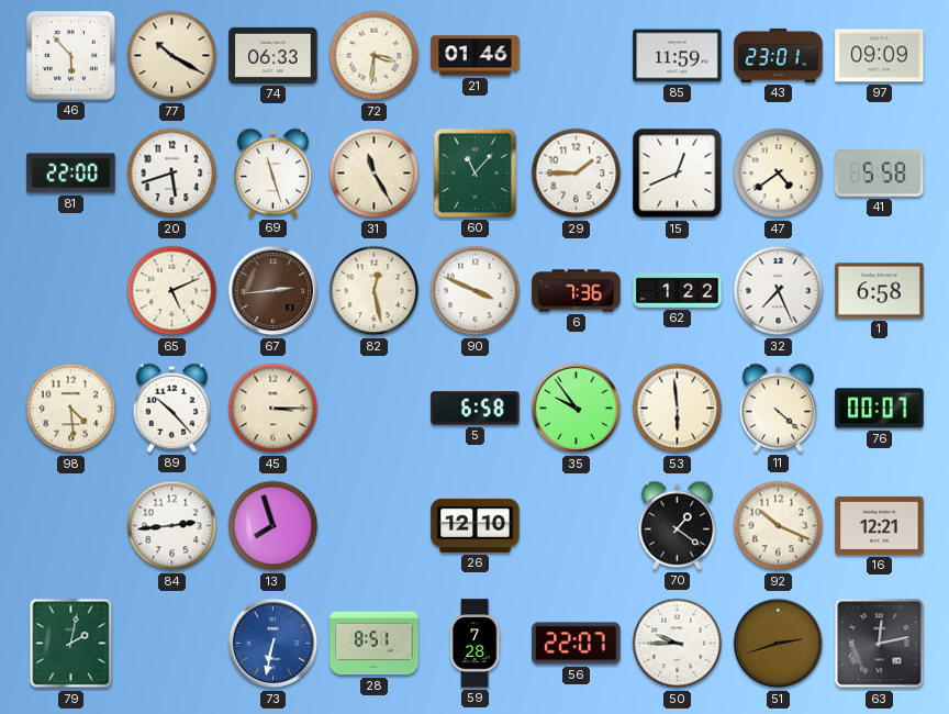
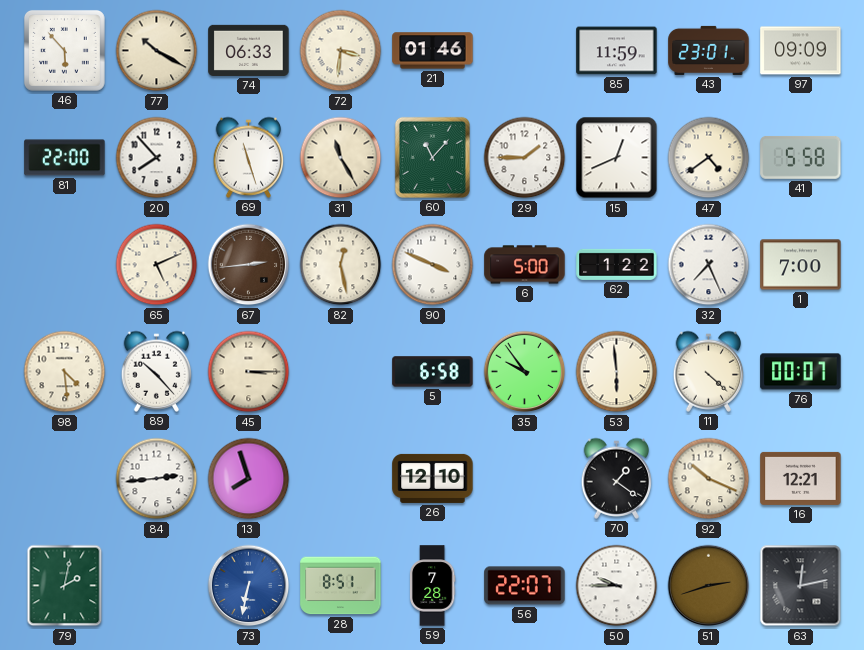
20: 5:42 -> 7:53
6: 7:36 -> 5:00
1: 6:58 -> 7:00
